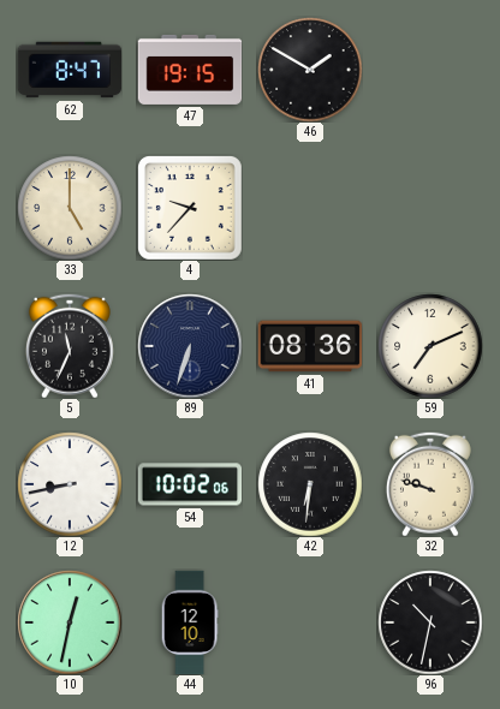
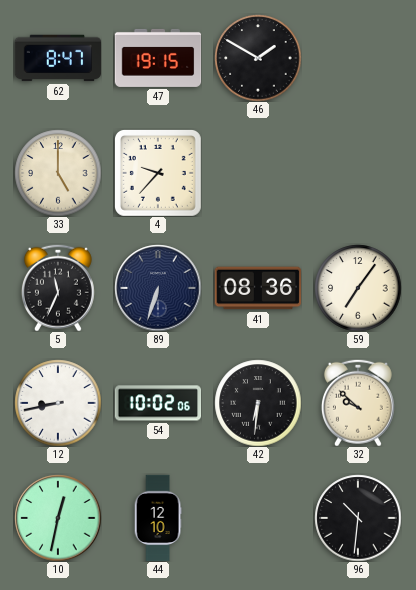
59: 7:11 -> 7:06
32: 9:48 -> 9:52
96: 10:32 -> 10:31
